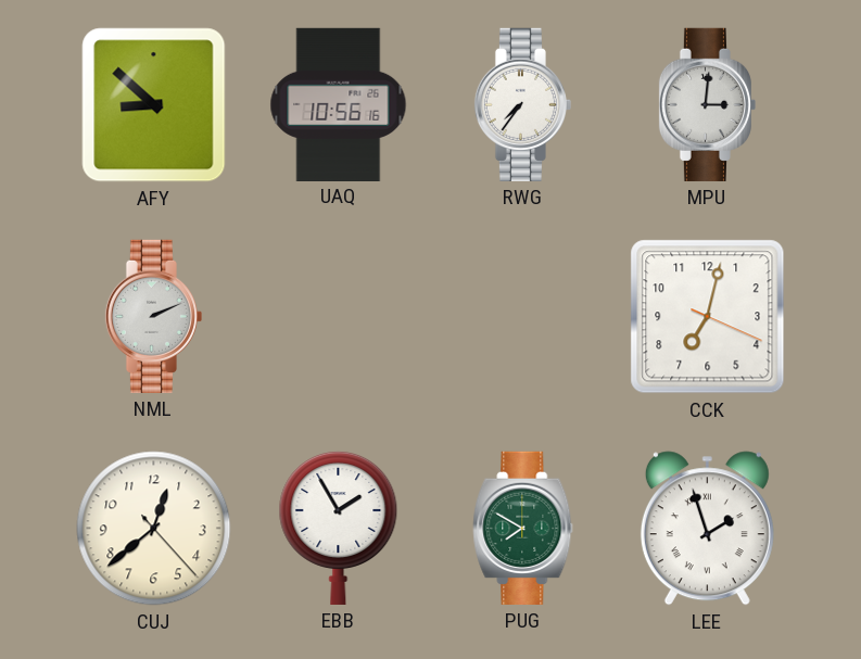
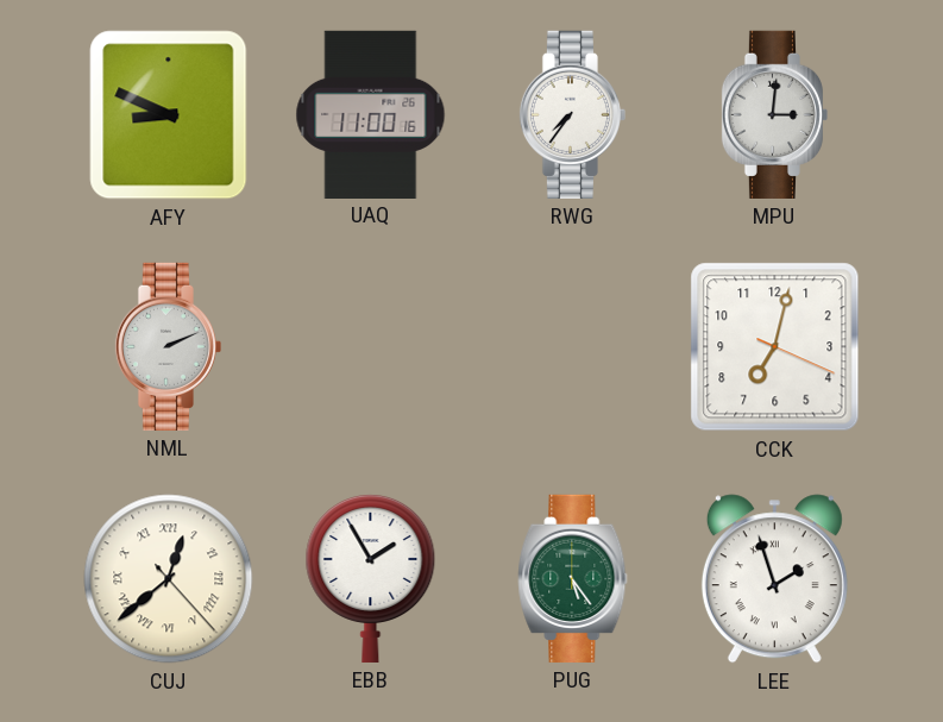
AFY: 8:52 -> 8:49
UAQ: 10:56 -> 11:00
CUJ numerals: Arabic -> Roman
PUG: 7:50 -> 5:24
